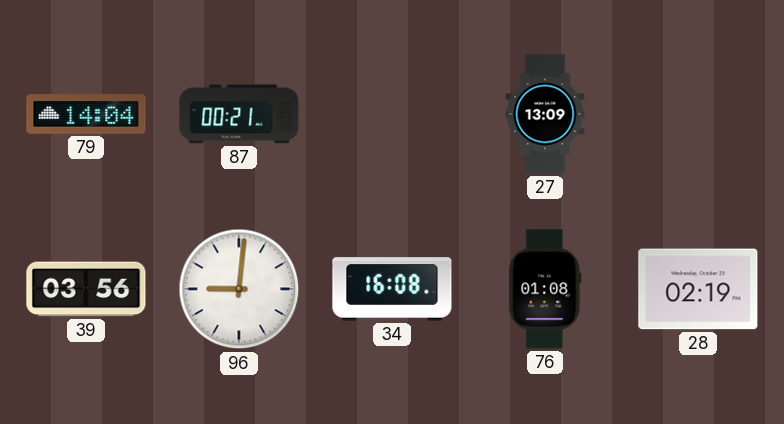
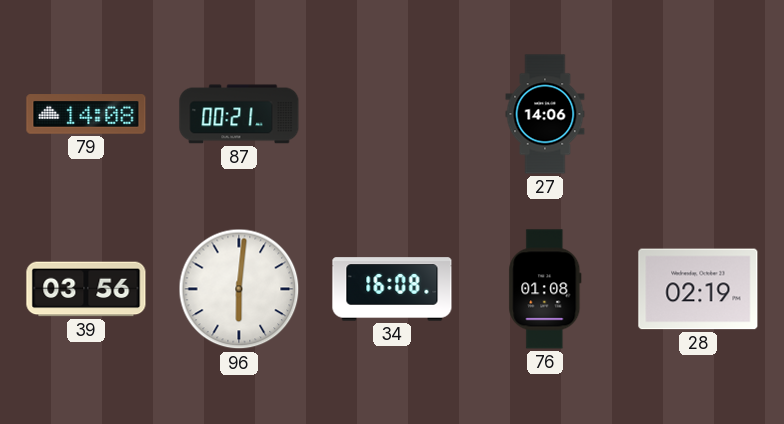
79: 14:04 -> 14:08
27: 13:09 -> 14:06
96: 9:01 -> 6:01
